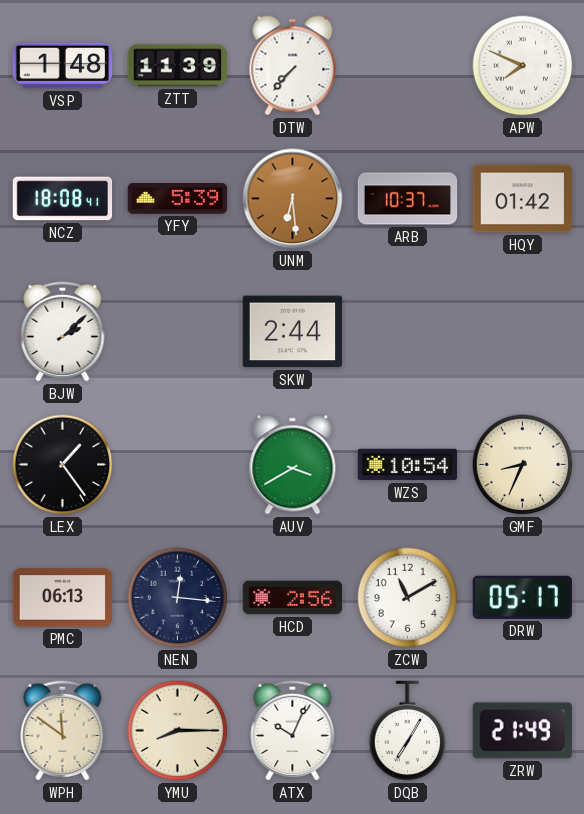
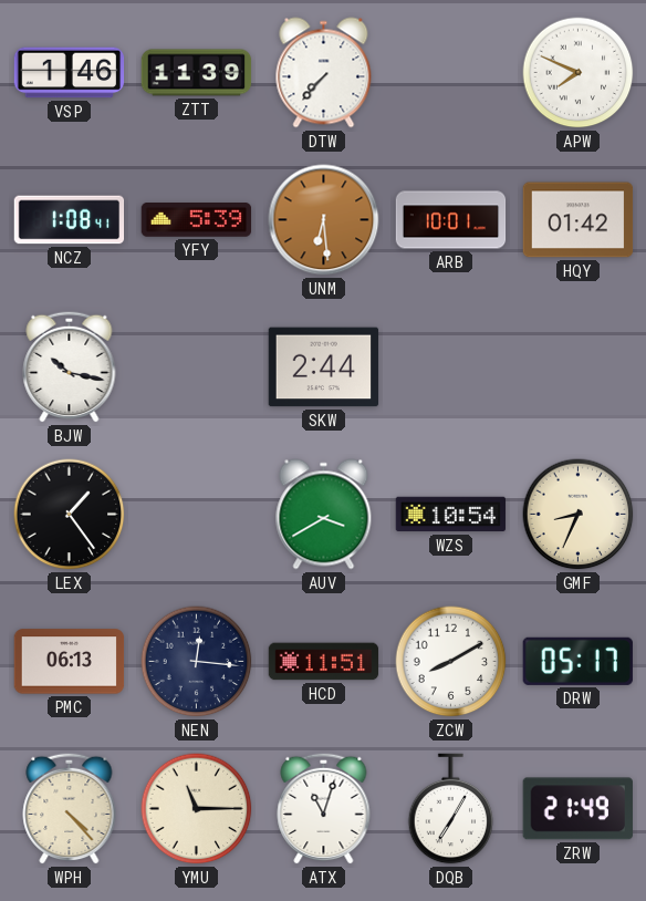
VSP: 1:48 -> 1:46
NCZ: 18:08 -> 1:08
ARB: 10:37 -> 10:01
BJW: 2:08 -> 10:17
HCD: 2:56 -> 11:51
ZCW: 11:10 -> 8:10
WPH: 11:51 -> 4:23
YMU: 8:15 -> 11:15
ATX: 10:04 -> 11:03
